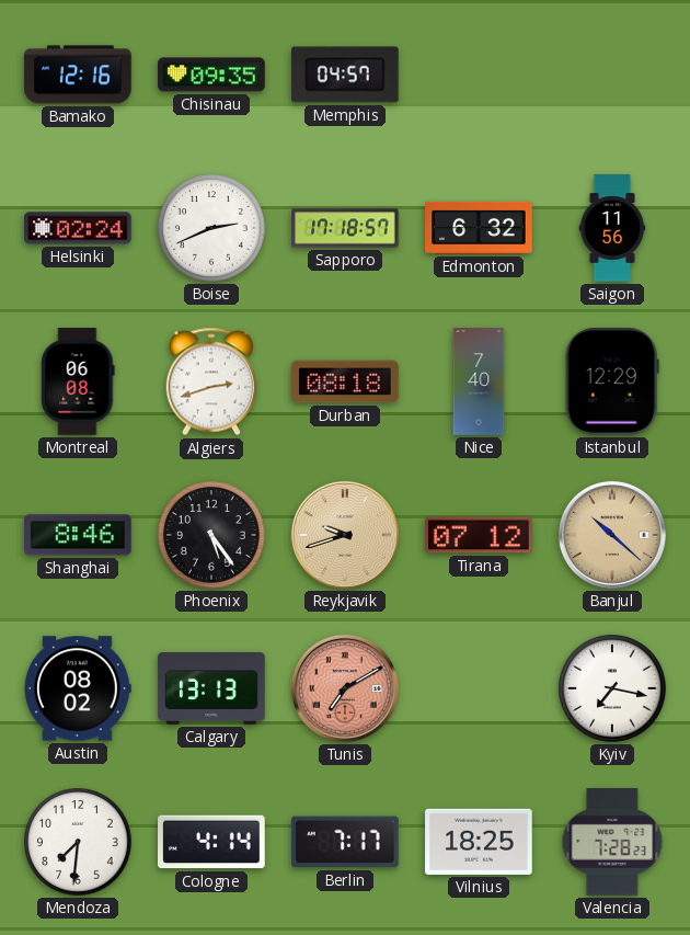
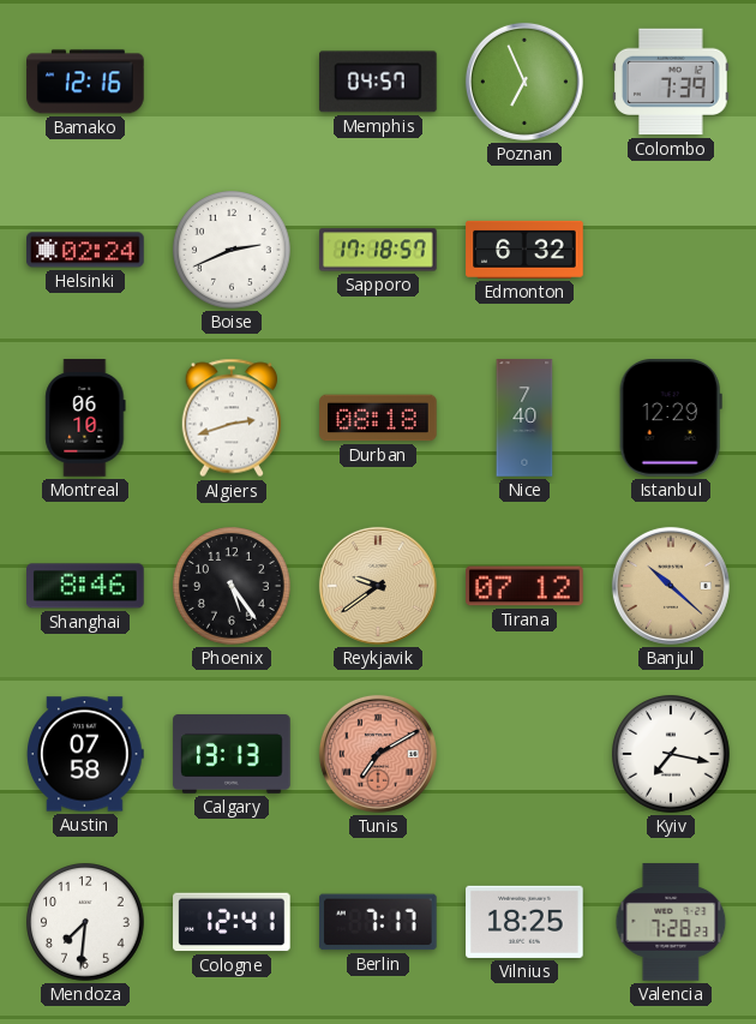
Chisinau: 09:35 -> none
Poznan: none -> 6:56
Colombo: none -> 7:39
Saigon: 11:56 -> none
Montreal: 06:08 -> 06:10
Reykjavik: 9:42 -> 9:39
Austin: 08:02 -> 07:58
Cologne: 4:14 -> 12:41
